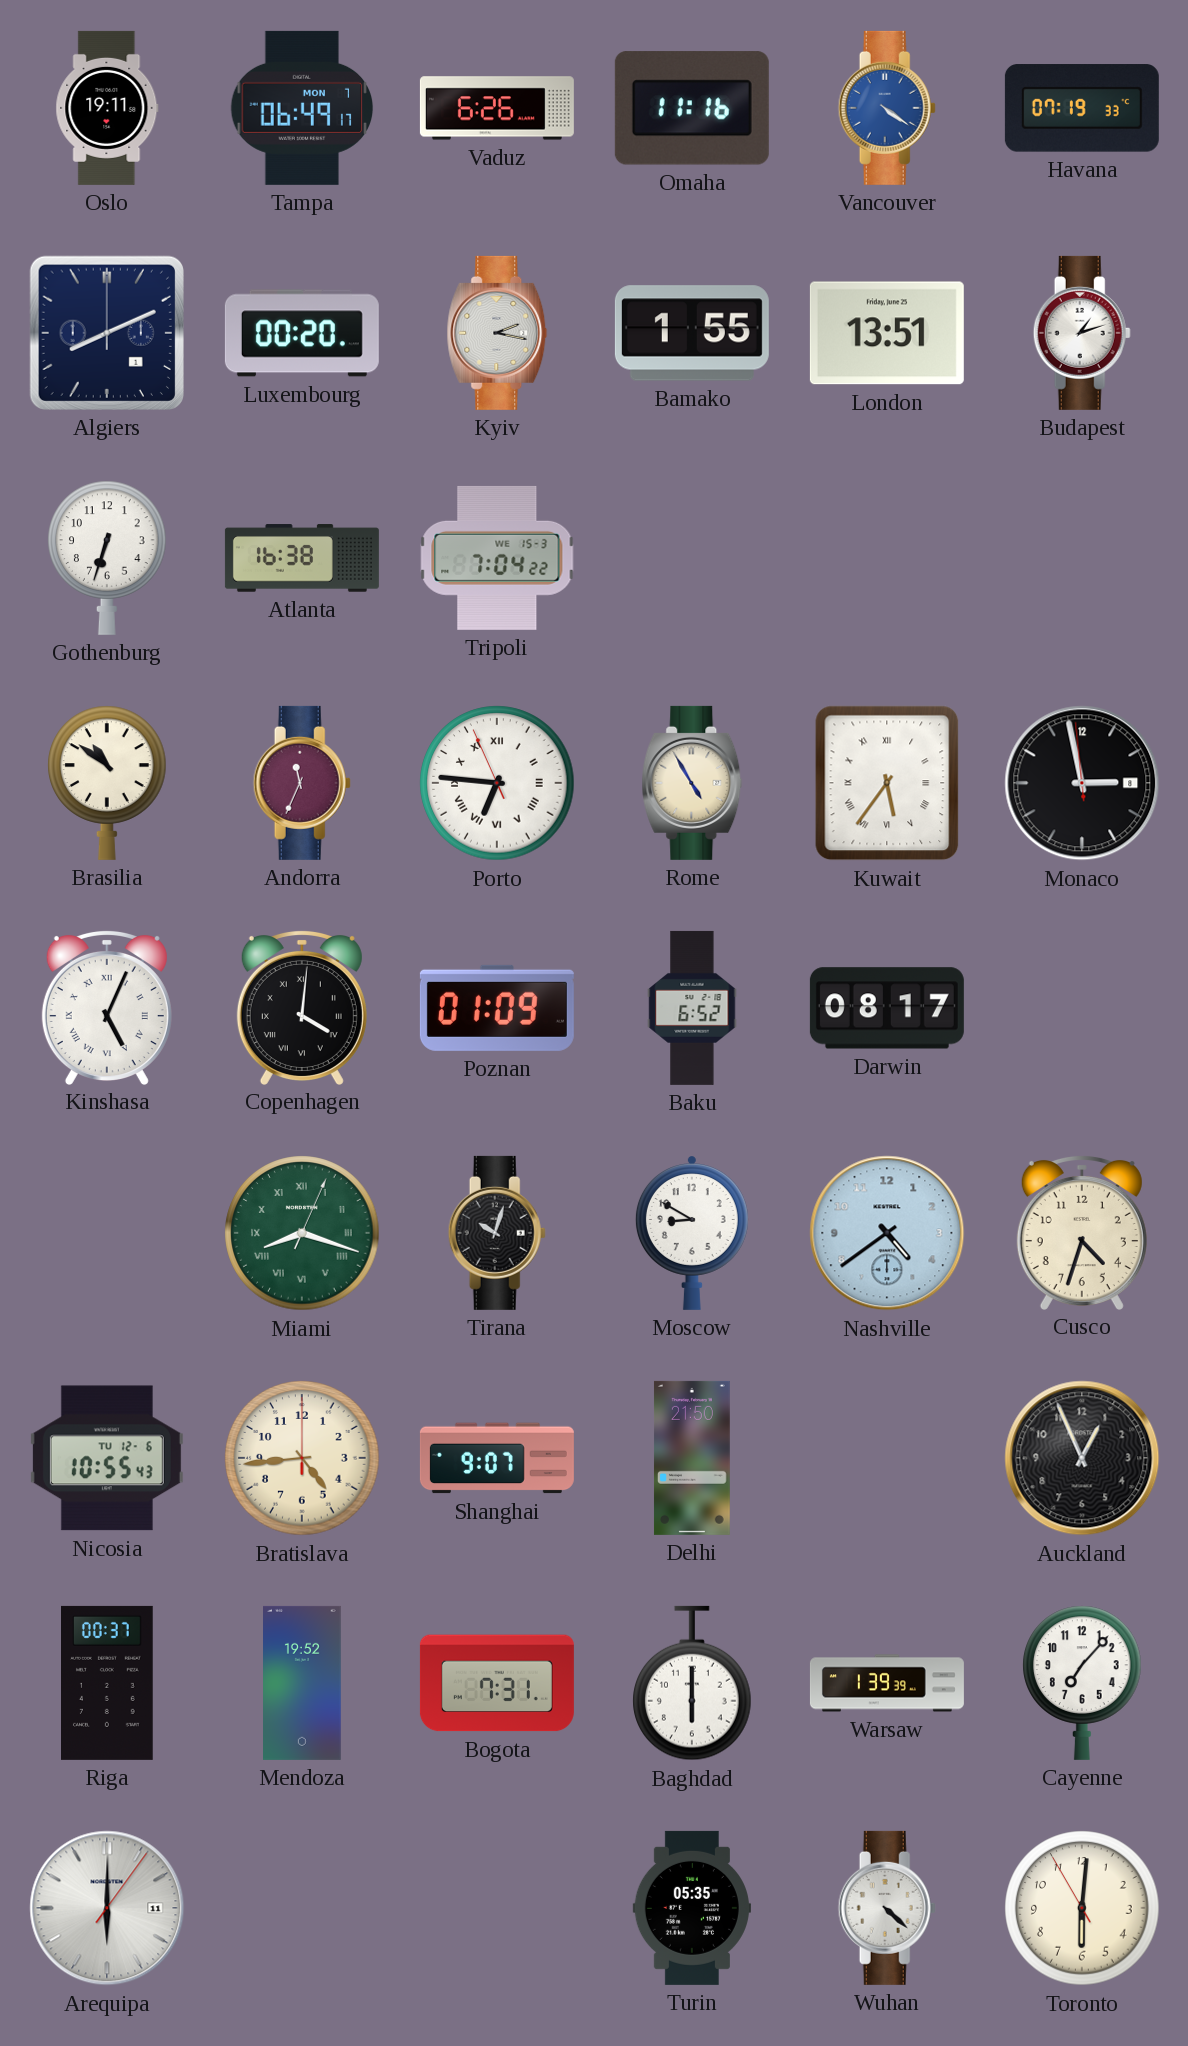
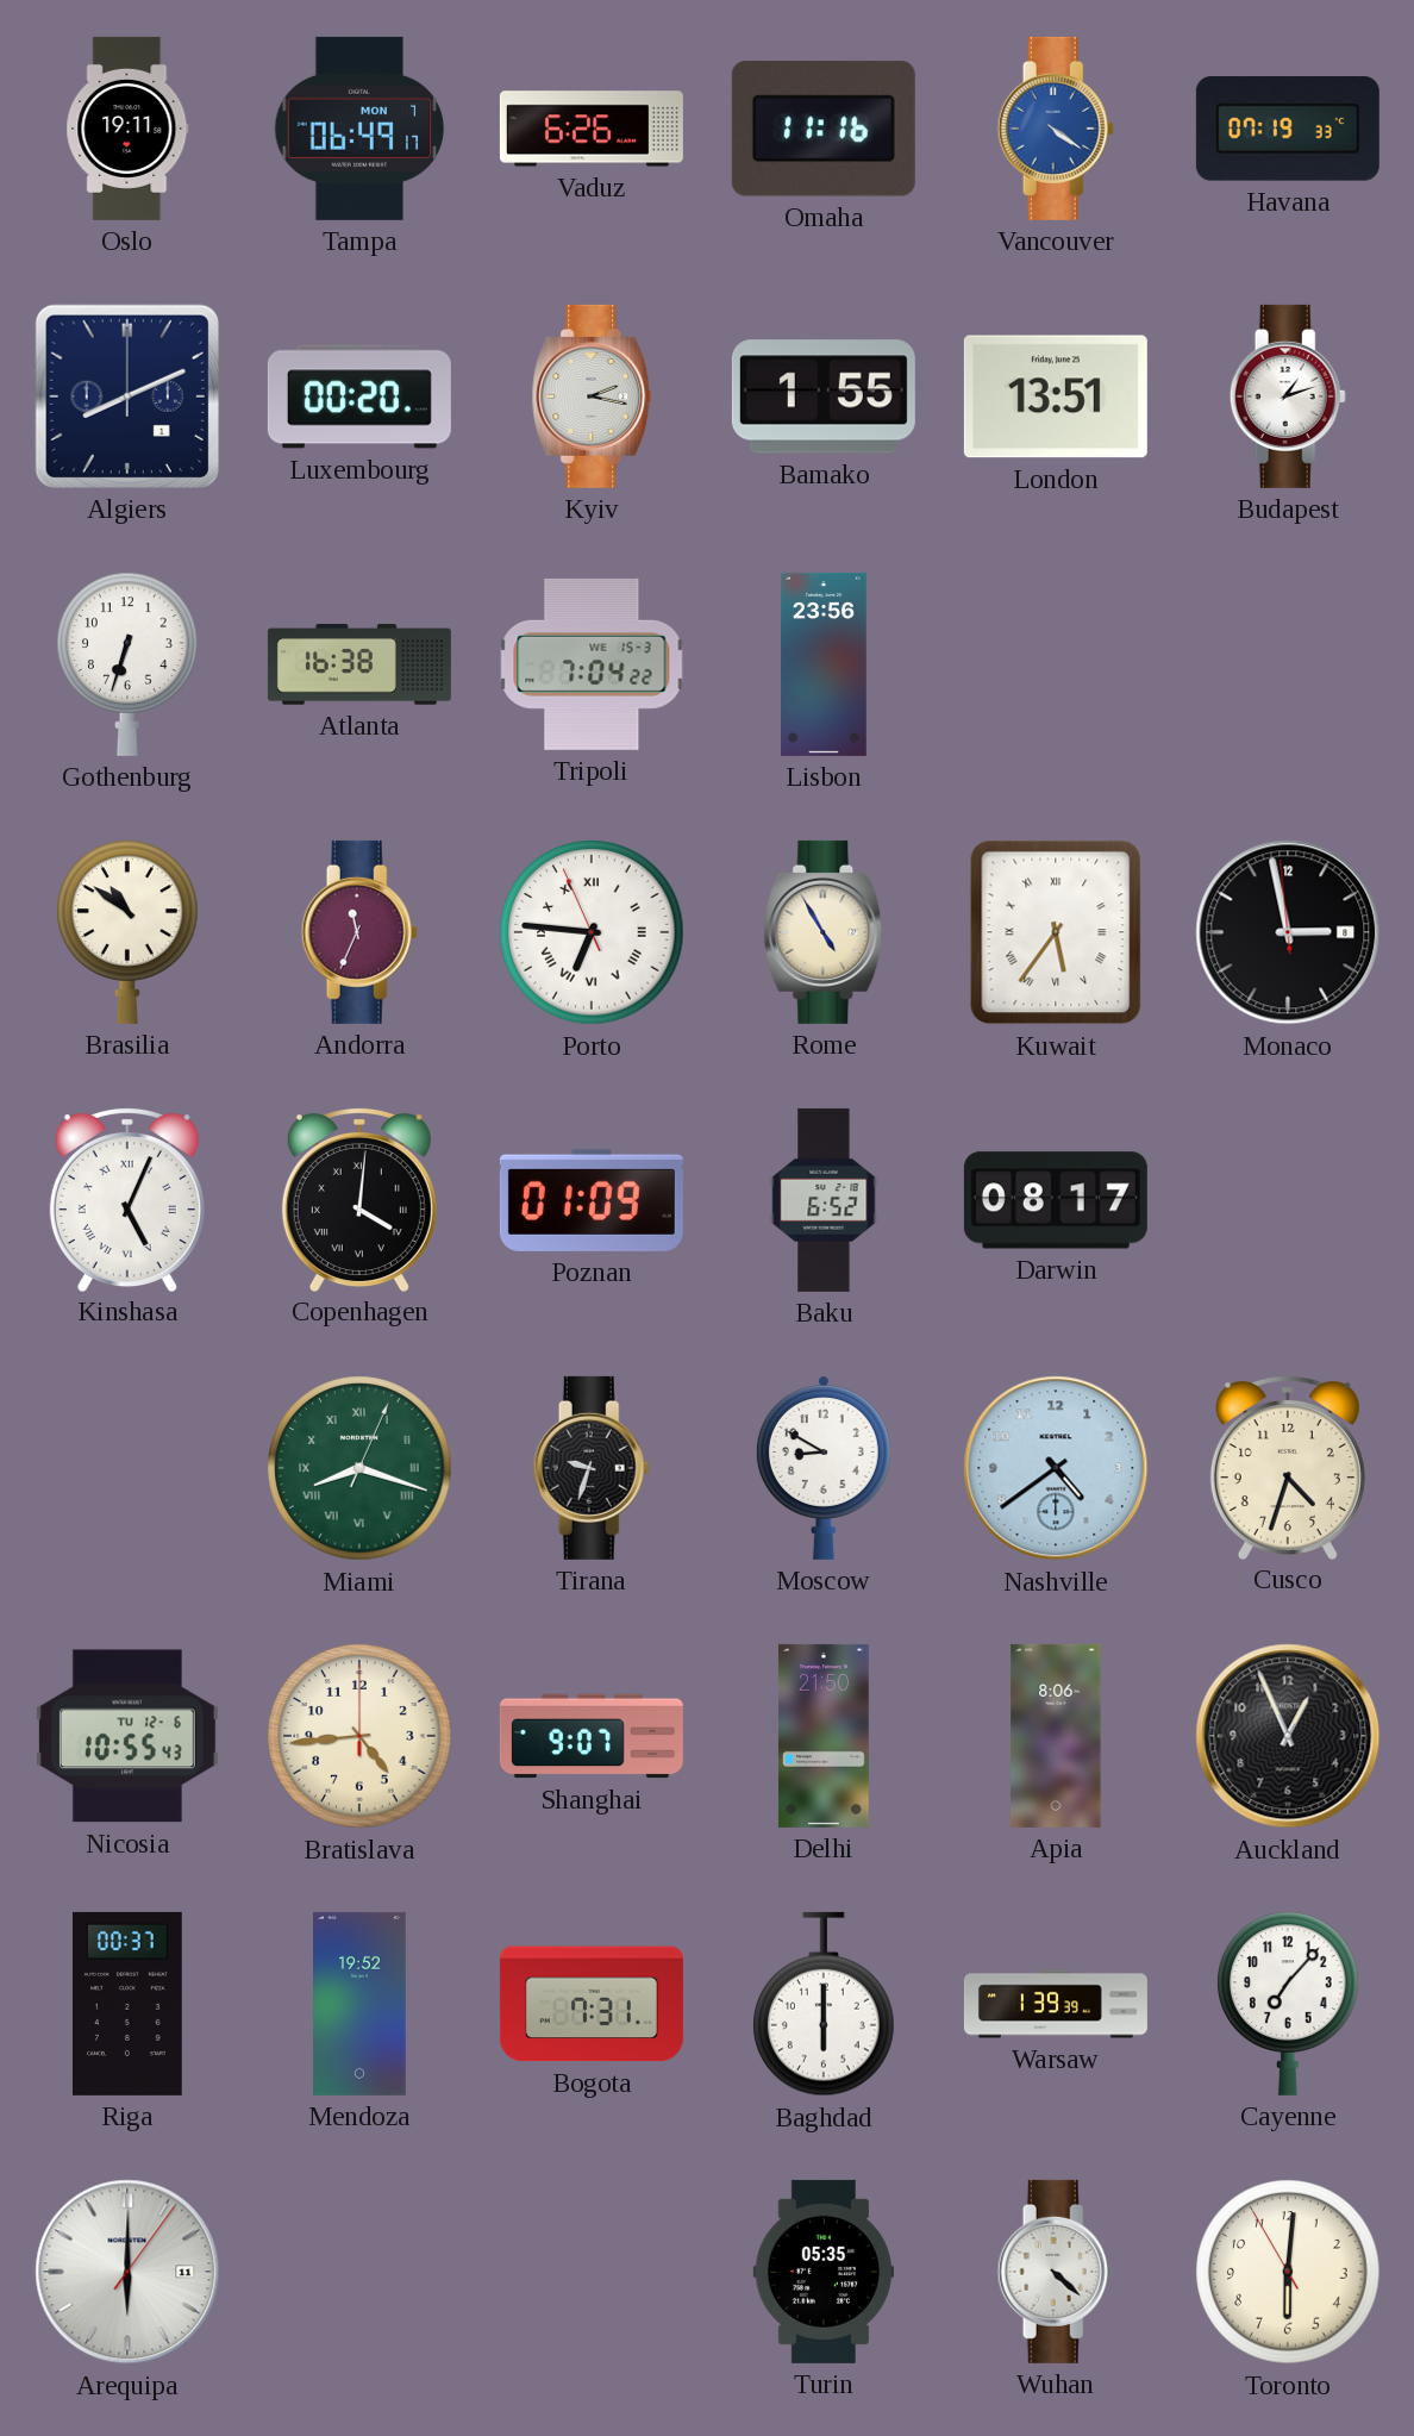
Lisbon: none -> 23:56
Tirana: 10:03 -> 9:33
Apia: none -> 8:06
